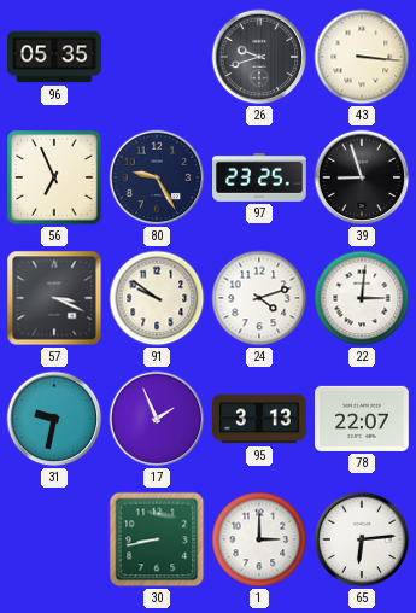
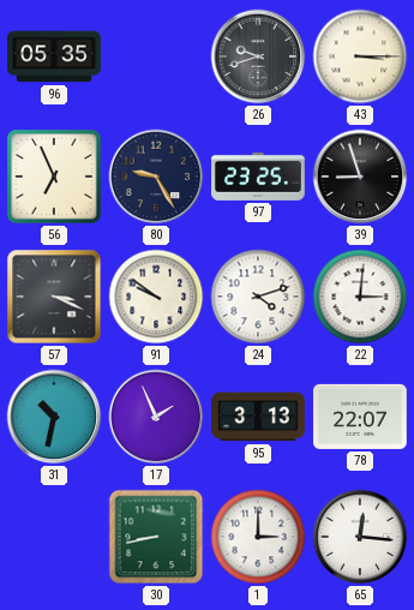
43: 3:16 -> 3:15
31: 9:32 -> 10:32
65: 6:14 -> 12:16
